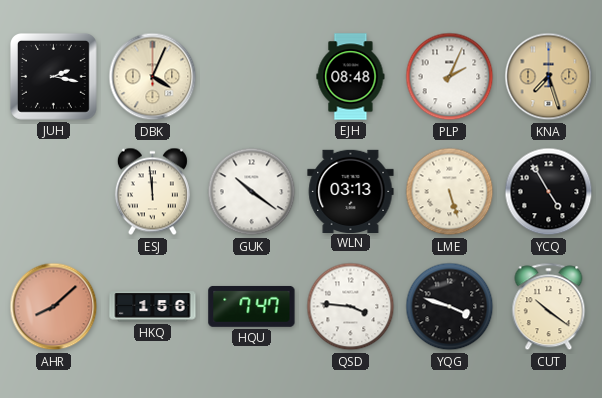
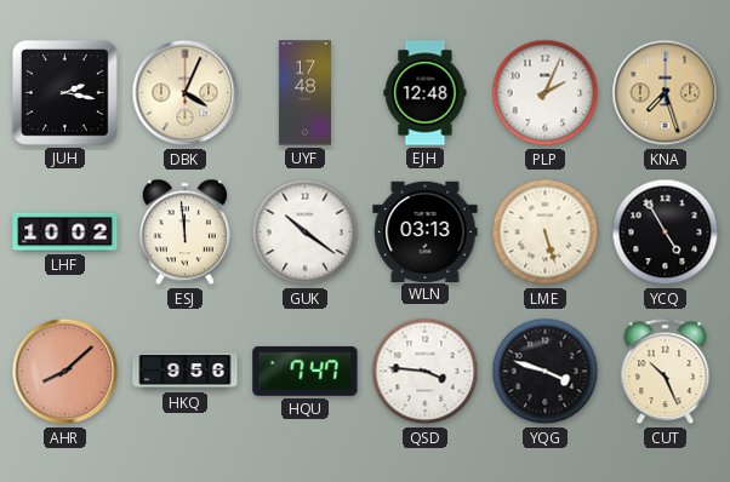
UYF: none -> 17:48
EJH: 08:48 -> 12:48
LHF: none -> 10:02
HKQ: 1:56 -> 9:56
CUT: 10:21 -> 10:26
